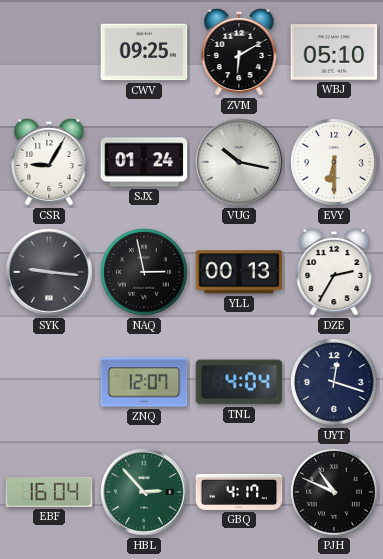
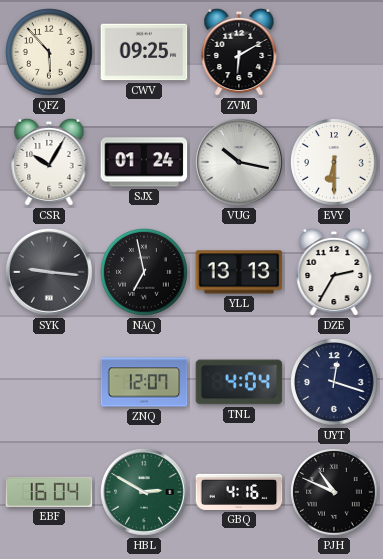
QFZ: none -> 5:53
WBJ: 05:10 -> none
CSR: 9:05 -> 10:05
NAQ: 2:58 -> 6:58
YLL: 00:13 -> 13:13
HBL: 2:53 -> 2:50
GBQ: 4:17 -> 4:16
